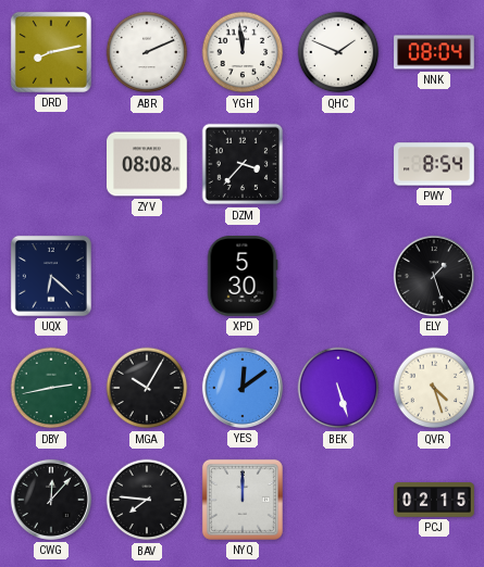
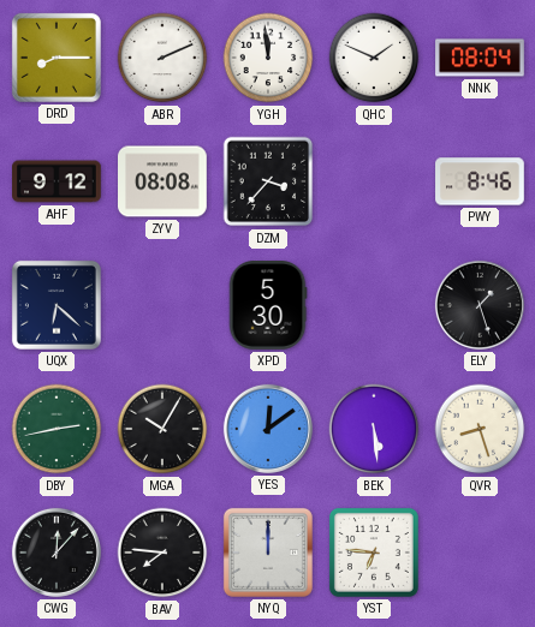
DRD: 8:13 -> 8:15
AHF: none -> 9:12
PWY: 8:54 -> 8:46
BEK: 5:27 -> 5:29
QVR: 4:27 -> 8:27
YST: none -> 6:46
PCJ: 02:15 -> none
